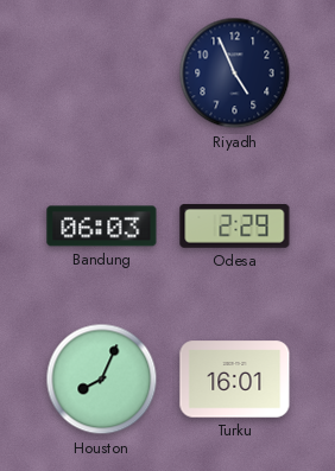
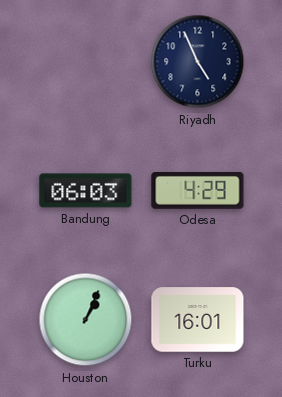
Odesa: 2:29 -> 4:29
Houston: 8:04 -> 1:04
